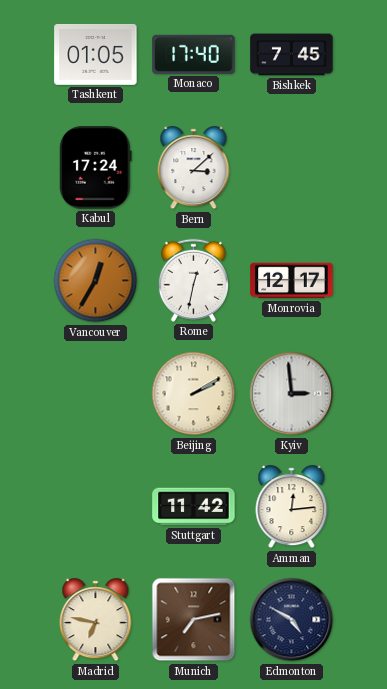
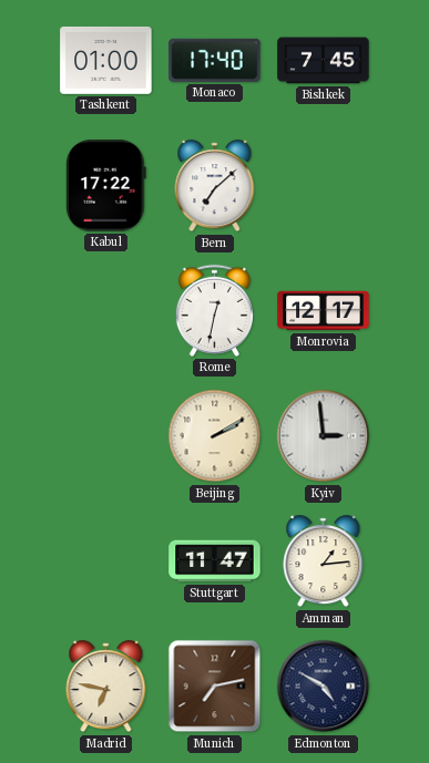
Tashkent: 01:05 -> 01:00
Kabul: 17:24 -> 17:22
Bern: 3:08 -> 7:08
Vancouver: 12:35 -> none
Stuttgart: 11:42 -> 11:47
Amman: 12:14 -> 1:14
